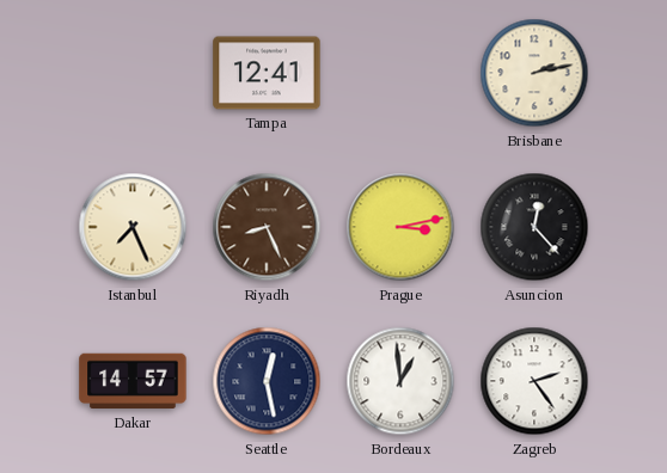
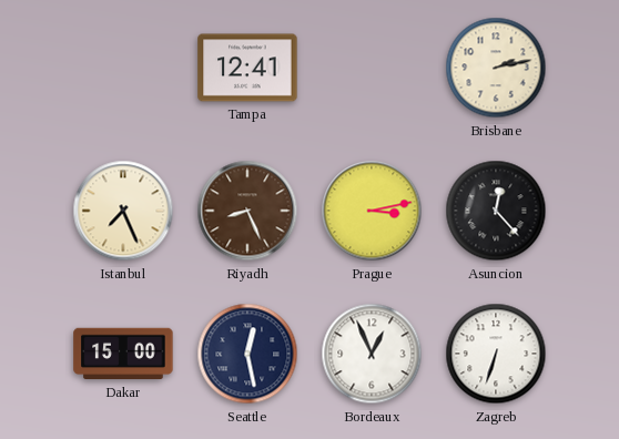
Dakar: 14:57 -> 15:00
Bordeaux: 12:59 -> 12:56
Zagreb: 2:24 -> 6:33
